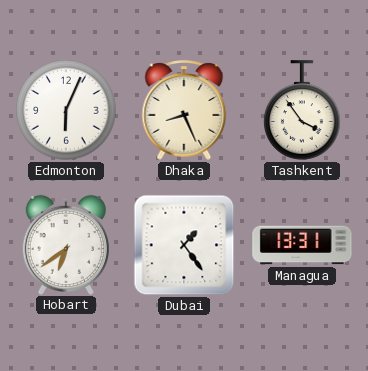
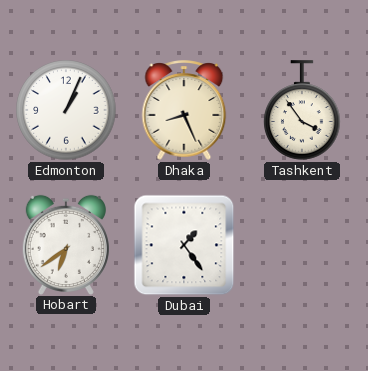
Edmonton: 6:04 -> 1:04
Managua: 13:31 -> none
